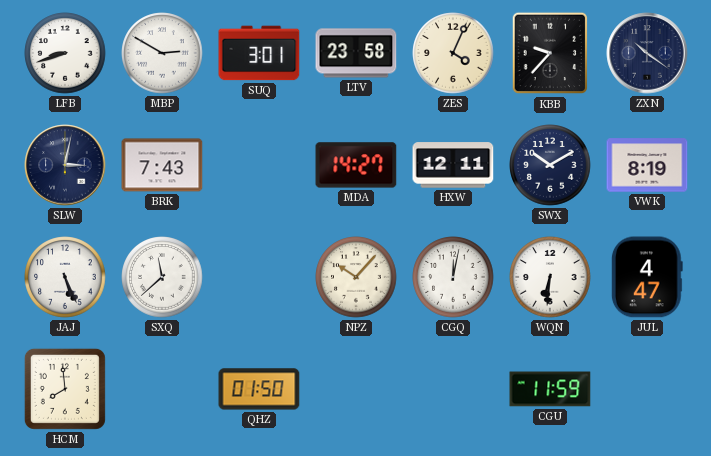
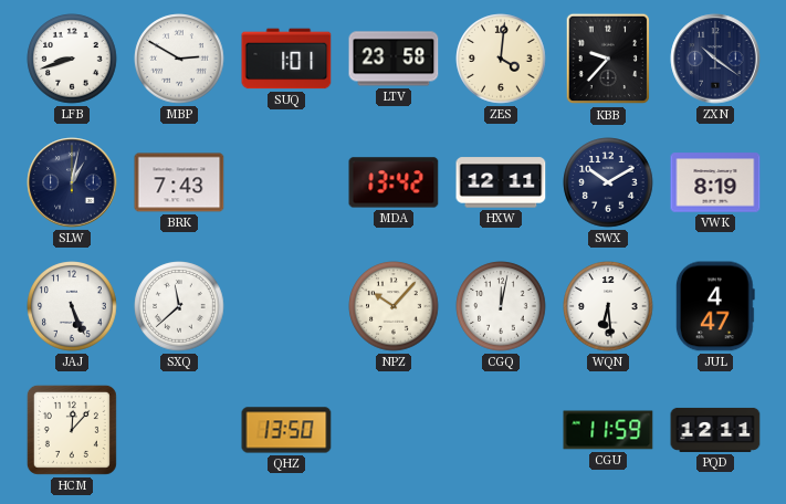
SUQ: 3:01 -> 1:01
ZES: 4:04 -> 4:01
SLW: 3:02 -> 1:02
MDA: 14:27 -> 13:42
WQN: 6:31 -> 6:29
HCM: 7:59 -> 12:07
QHZ: 01:50 -> 13:50
PQD: none -> 12:11
